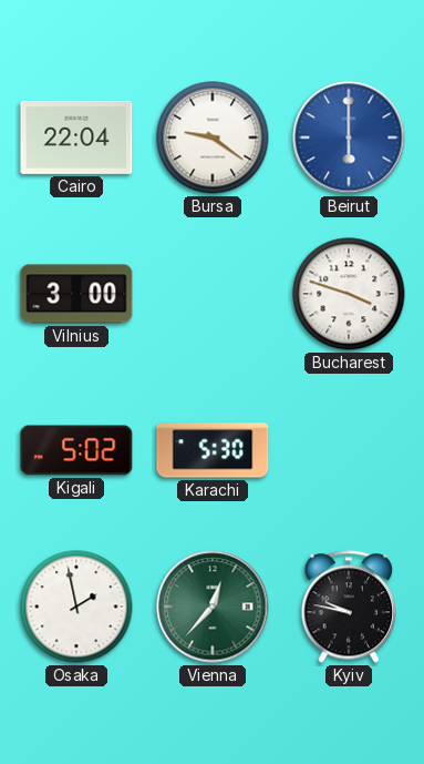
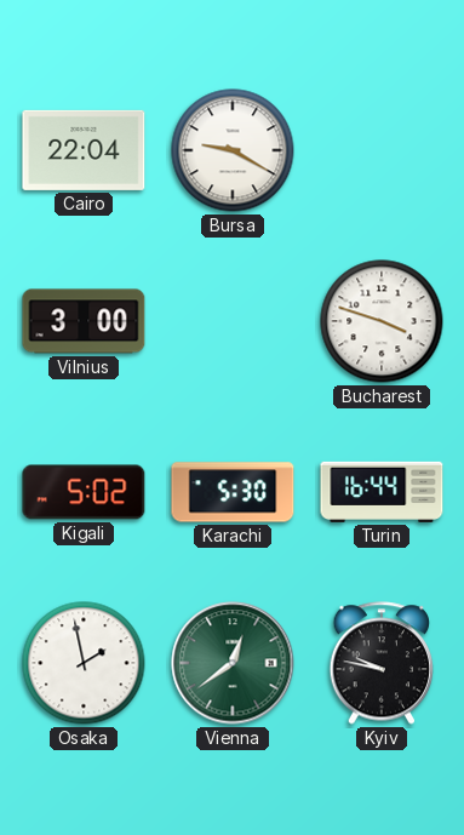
Bursa: 9:21 -> 9:20
Beirut: 6:00 -> none
Turin: none -> 16:44
Vienna: 12:37 -> 12:39
